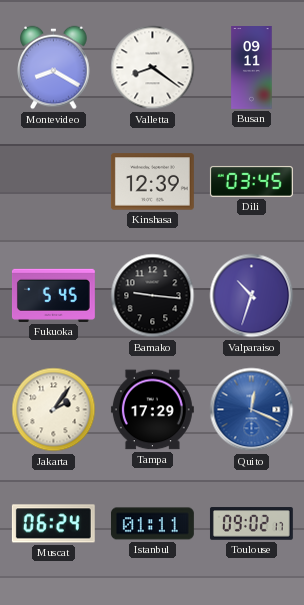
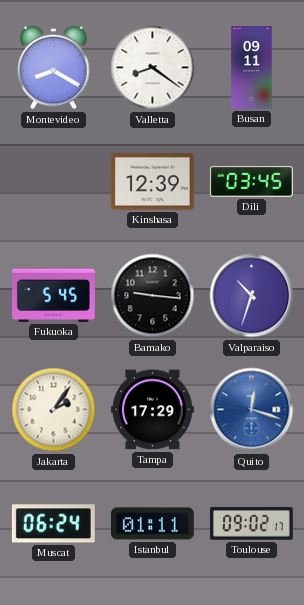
Quito: 12:19 -> 12:18
